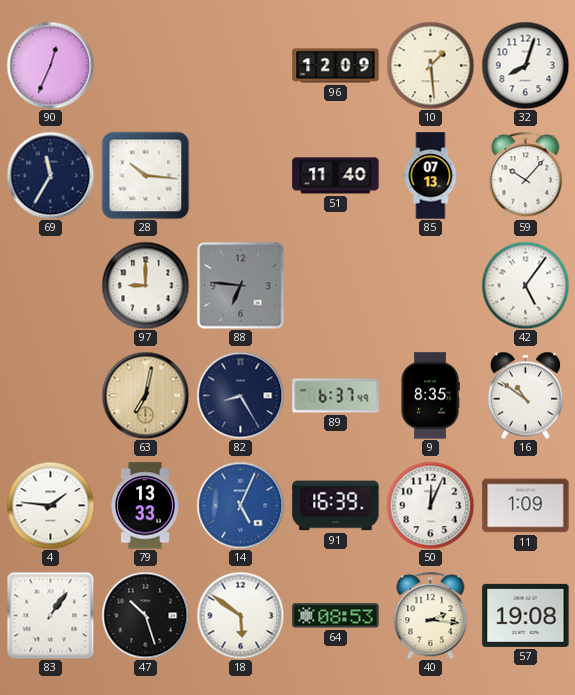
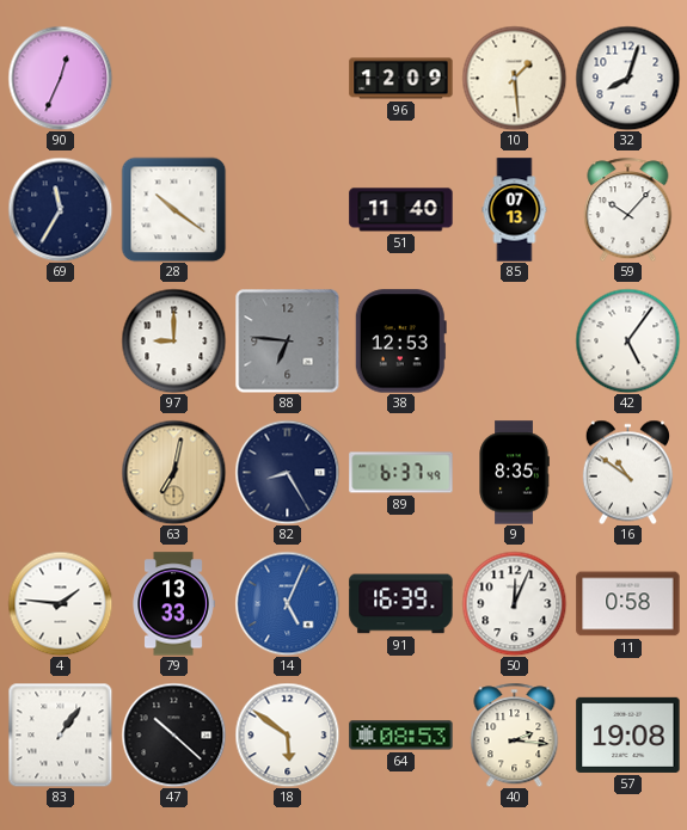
28: 10:16 -> 10:21
38: none -> 12:53
11: 1:09 -> 0:58
47: 10:27 -> 10:22
